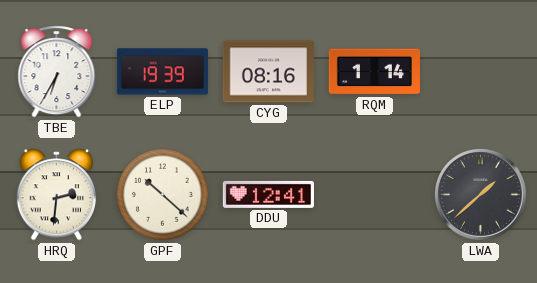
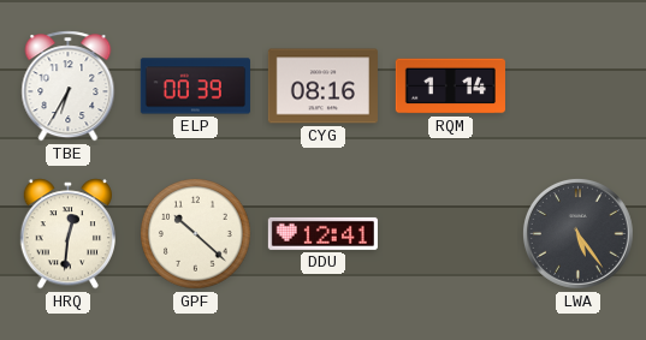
ELP: 19:39 -> 00:39
HRQ: 2:31 -> 12:31
LWA: 1:38 -> 5:24
